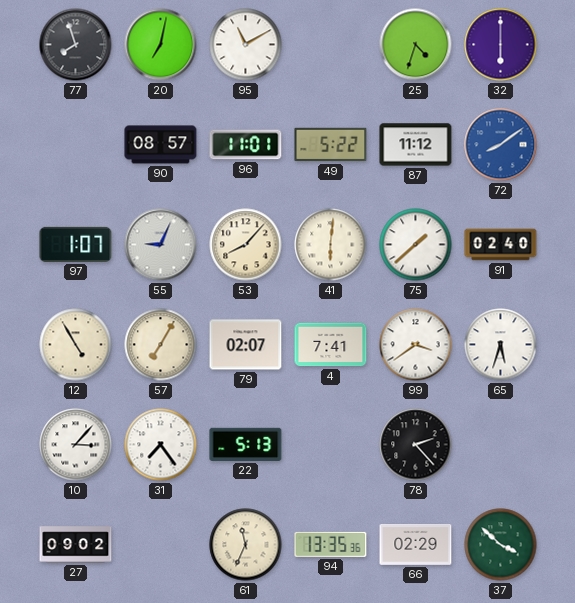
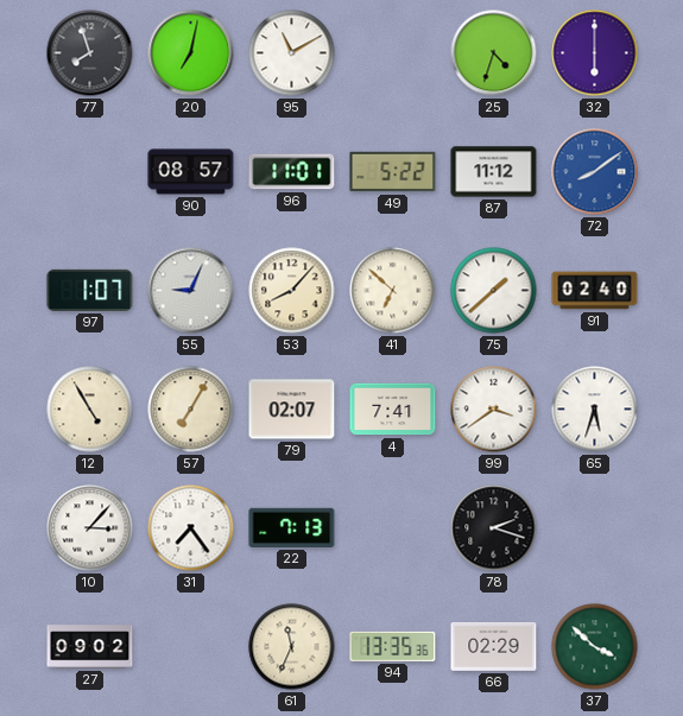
41: 6:01 -> 6:52
22: 5:13 -> 7:13
78: 2:23 -> 2:18
